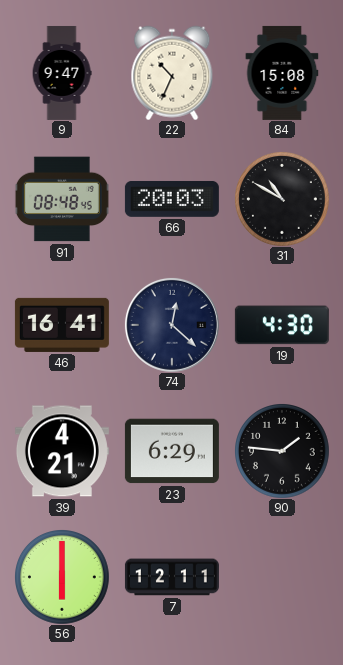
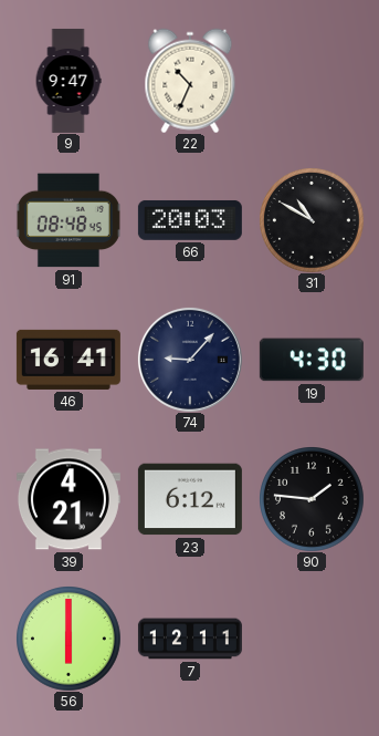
84: 15:08 -> none
74: 12:22 -> 9:07
23: 6:29 -> 6:12
